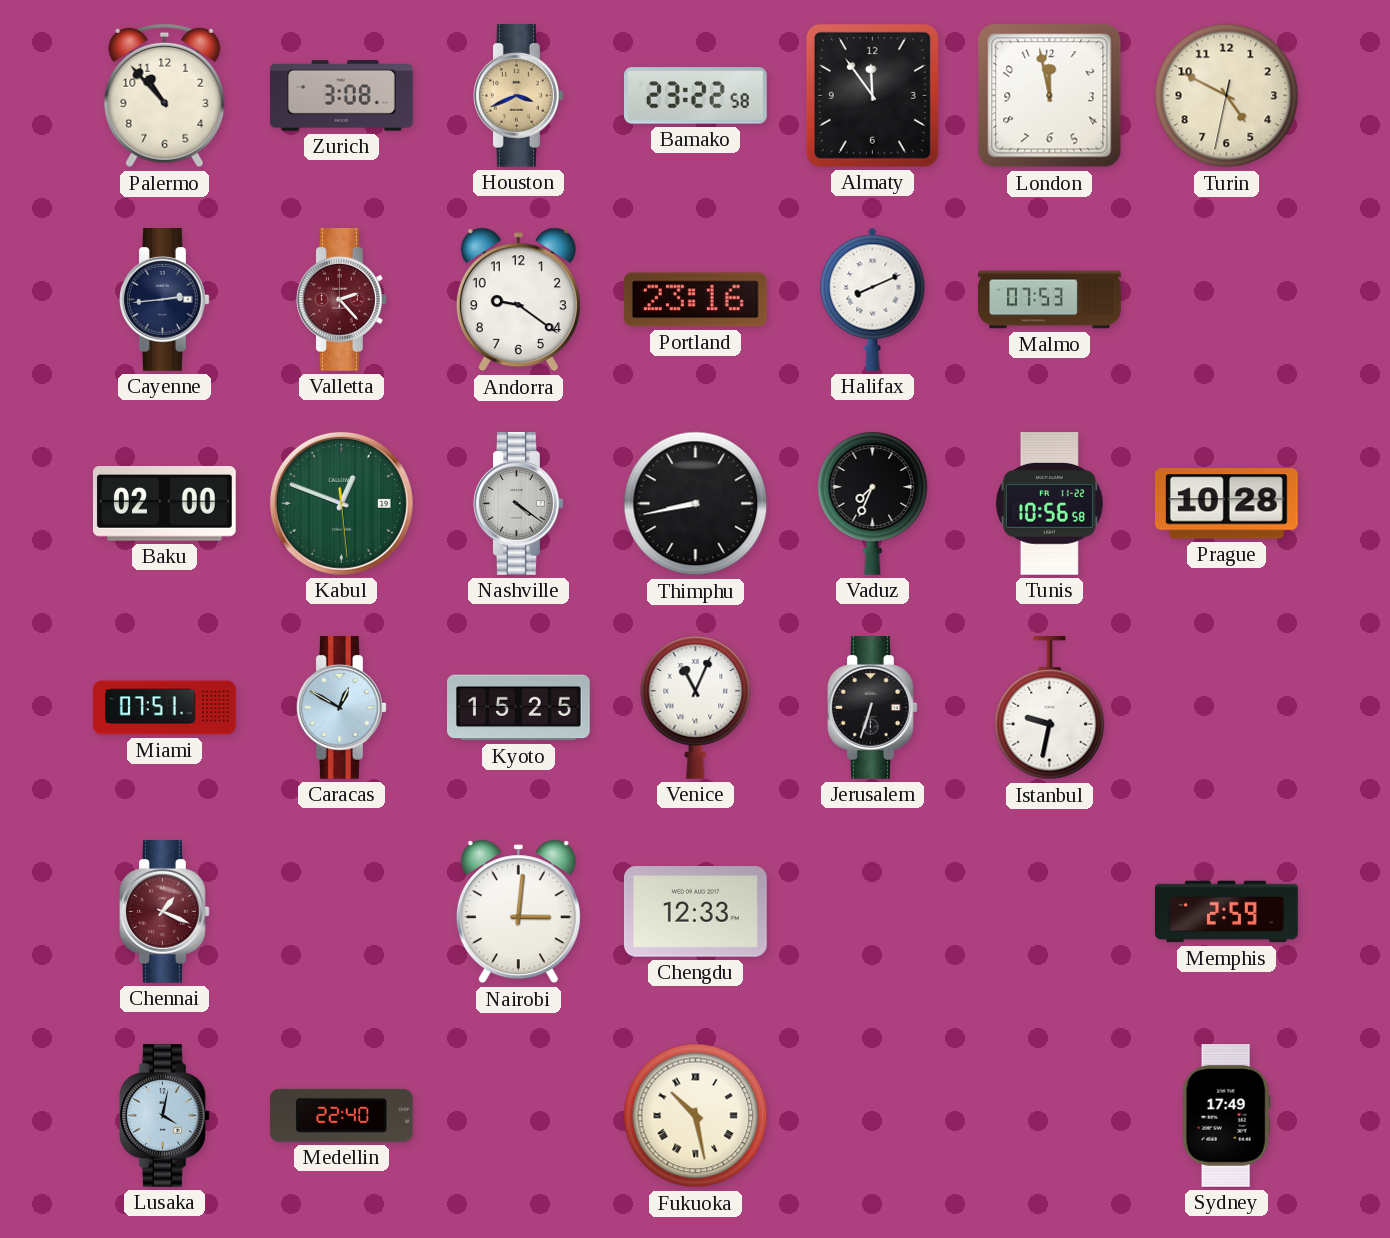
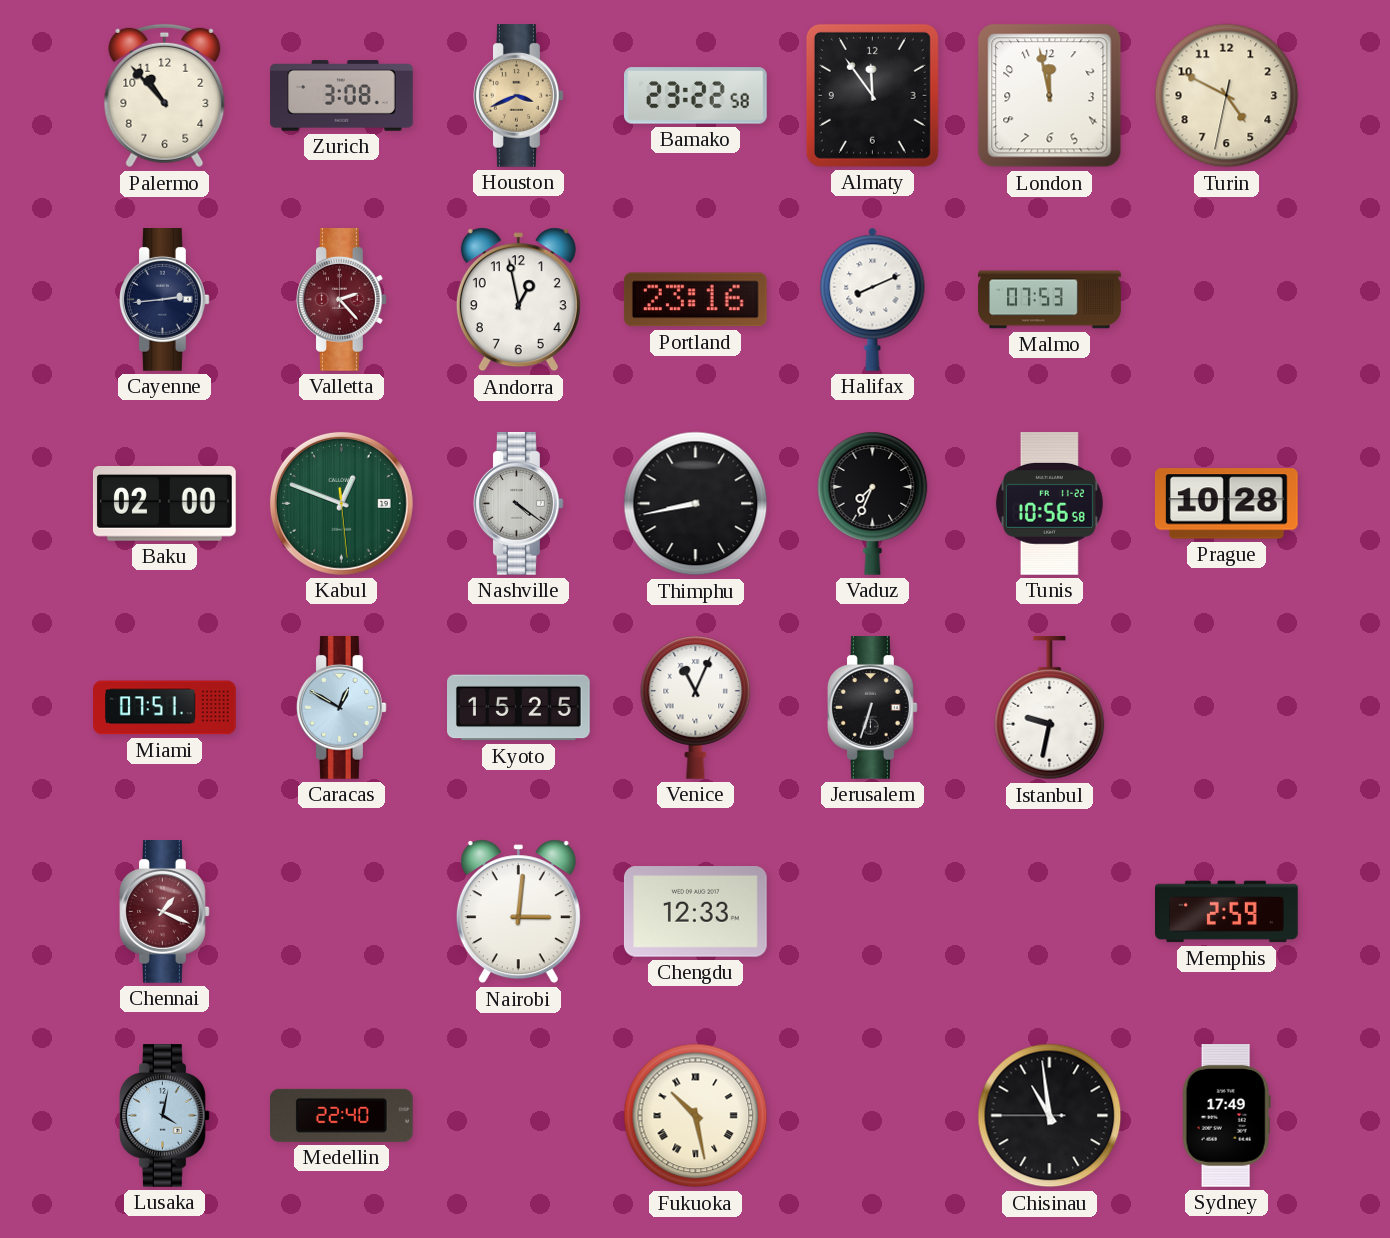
Andorra: 9:21 -> 12:58
Chisinau: none -> 10:58
